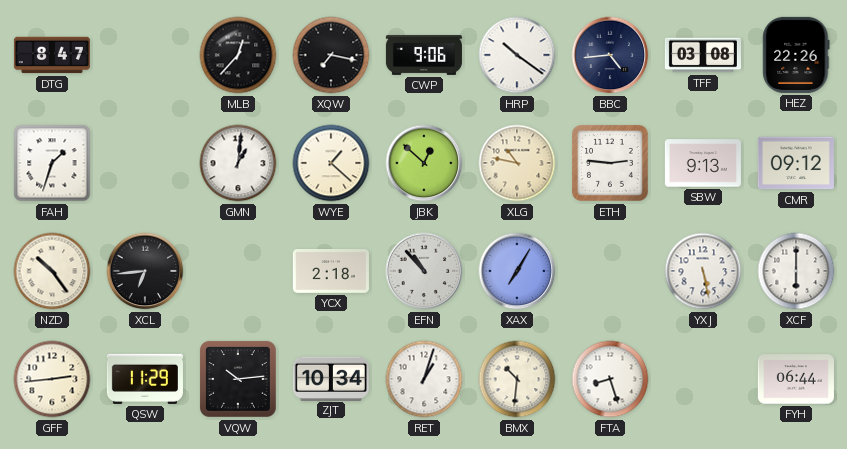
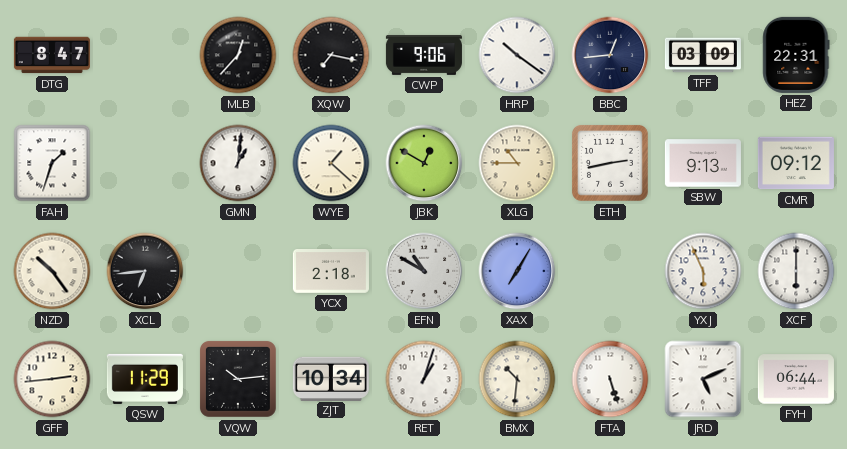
BBC: 4:44 -> 12:44
TFF: 03:08 -> 03:09
HEZ: 22:26 -> 22:31
JBK: 12:52 -> 12:50
XLG: 10:47 -> 10:45
ETH: 2:46 -> 2:43
EFN: 10:53 -> 10:50
YXJ: 5:28 -> 5:56
FTA: 8:27 -> 5:27
JRD: none -> 5:11
